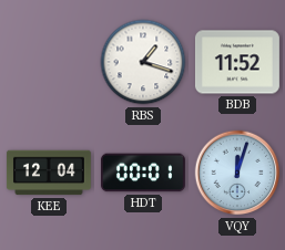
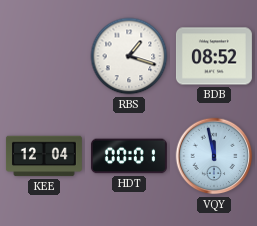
BDB: 11:52 -> 08:52
VQY: 12:03 -> 11:58
